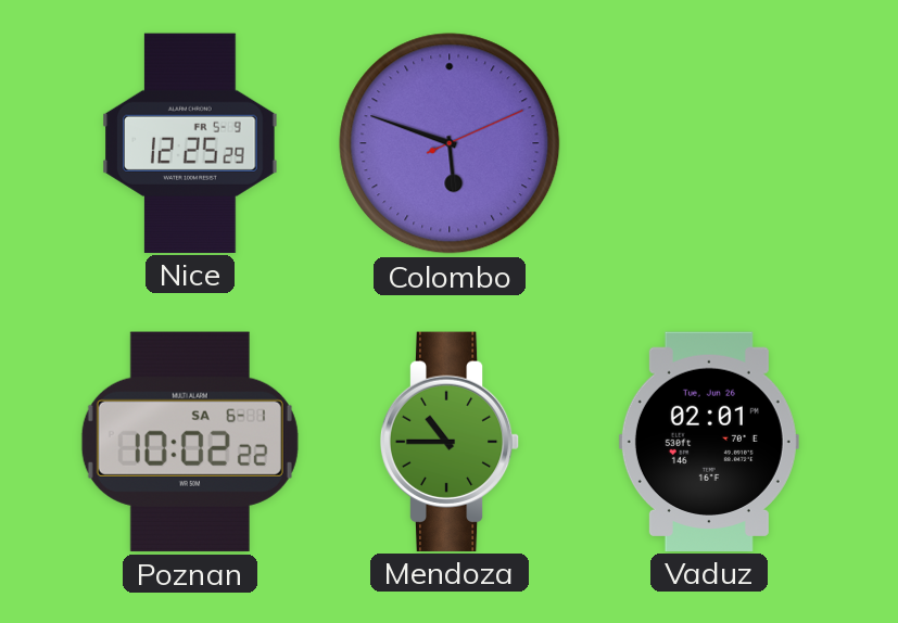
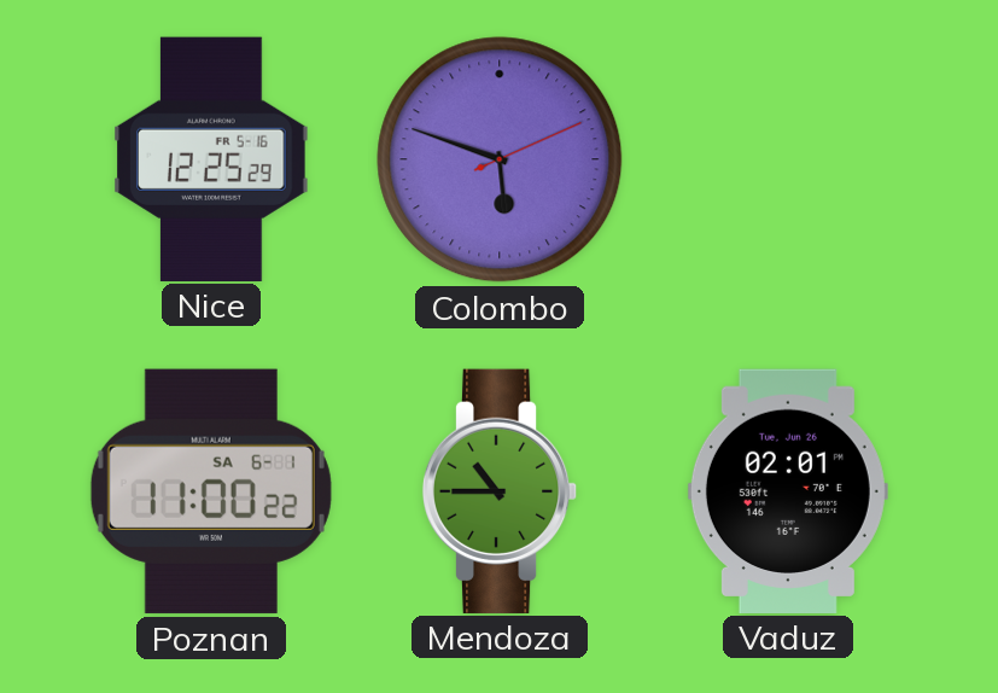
Nice date: FR 5-9 -> FR 5-16
Poznan: 10:02 -> 11:00
